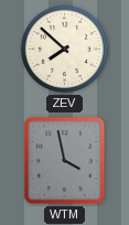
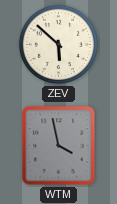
ZEV: 7:52 -> 5:52
